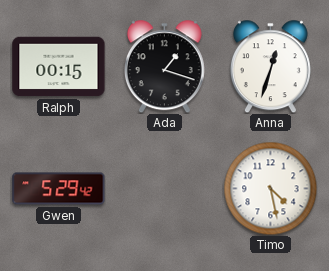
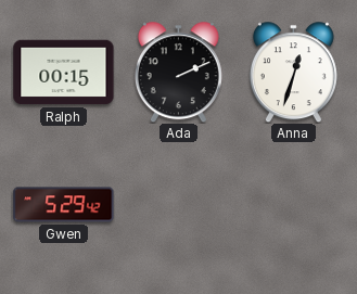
Ada: 1:18 -> 2:11
Timo: 4:28 -> none
